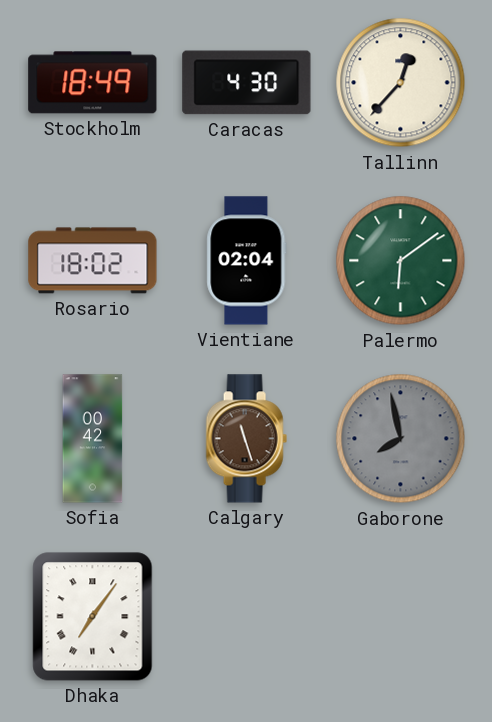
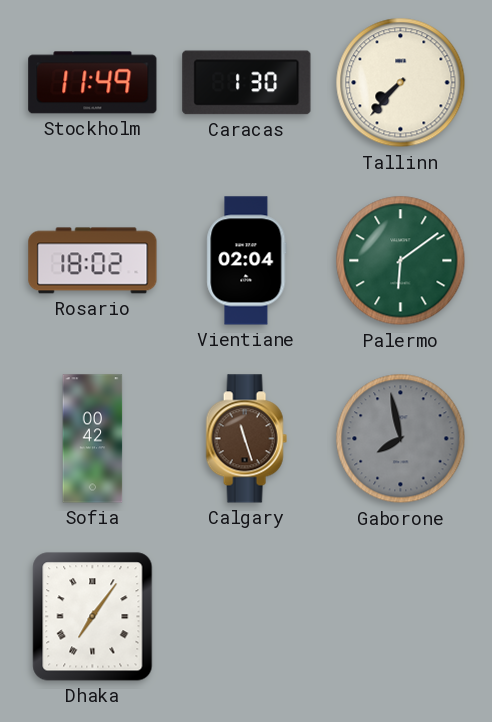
Stockholm: 18:49 -> 11:49
Caracas: 4:30 -> 1:30
Tallinn: 12:37 -> 7:37
